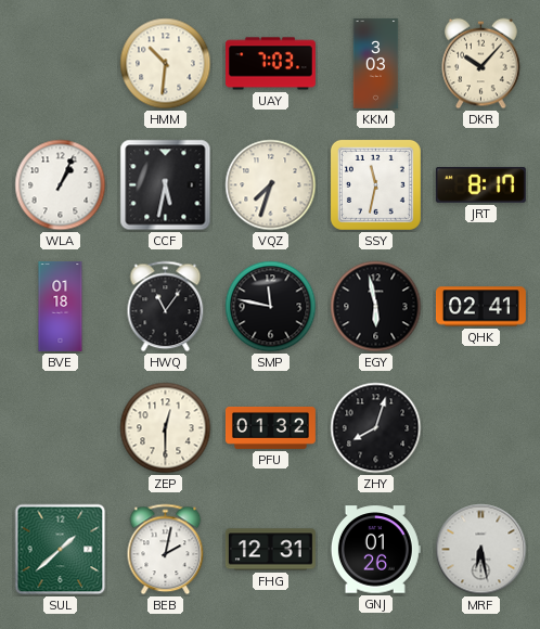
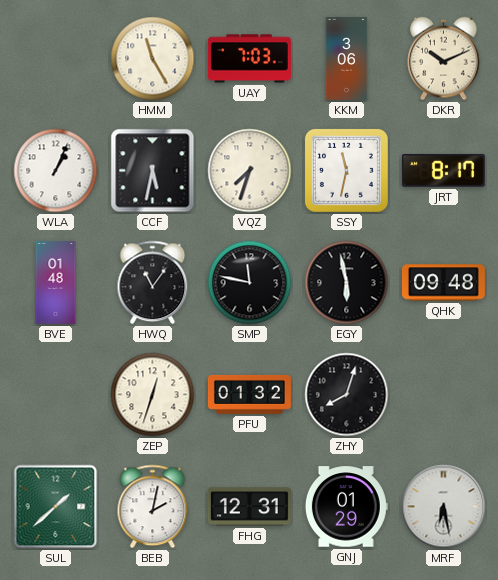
HMM: 10:31 -> 11:25
KKM: 3:03 -> 3:06
DKR: 10:07 -> 10:11
BVE: 01:18 -> 01:48
QHK: 02:41 -> 09:48
ZEP: 12:30 -> 12:33
GNJ: 01:26 -> 01:29
